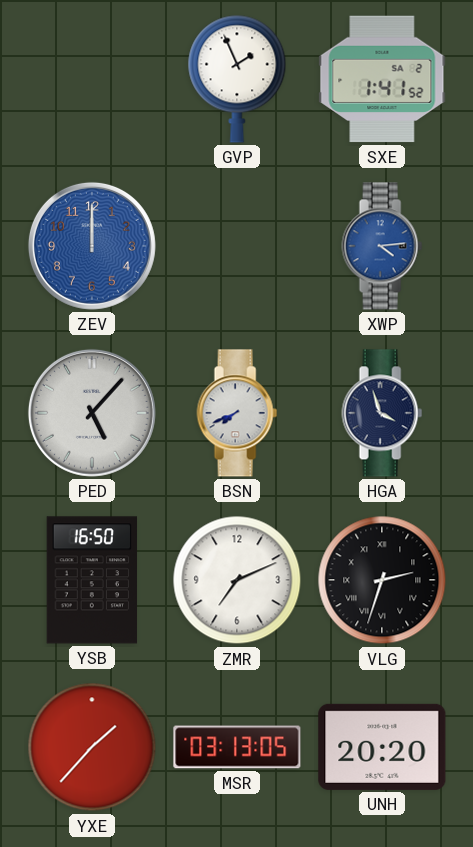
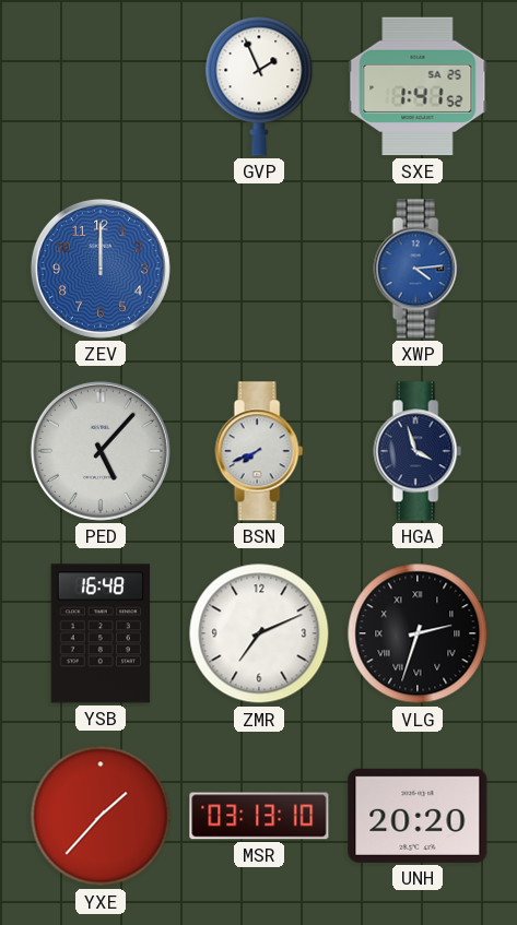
SXE date: SA 2 -> SA 25
YSB: 16:50 -> 16:48
MSR: 03:13:05 -> 03:13:10
